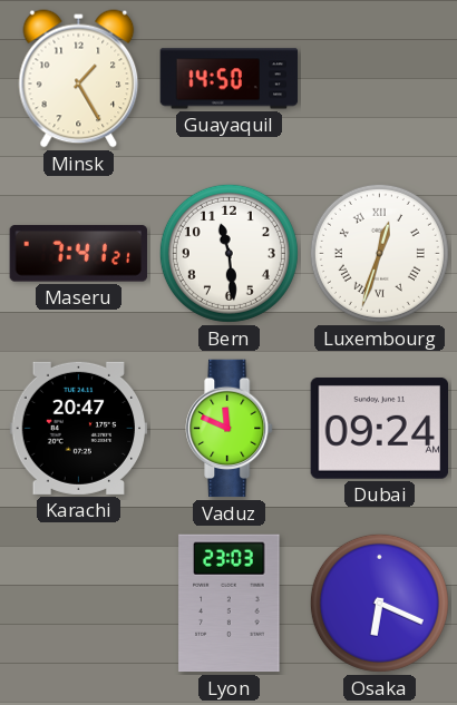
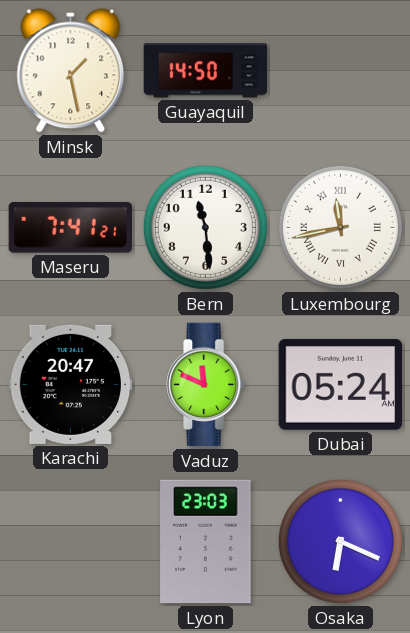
Minsk: 1:25 -> 1:28
Luxembourg: 12:33 -> 11:43
Dubai: 09:24 -> 05:24
